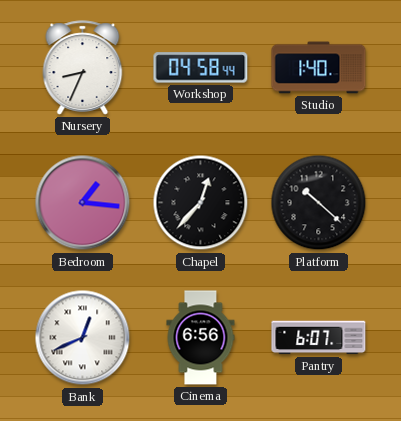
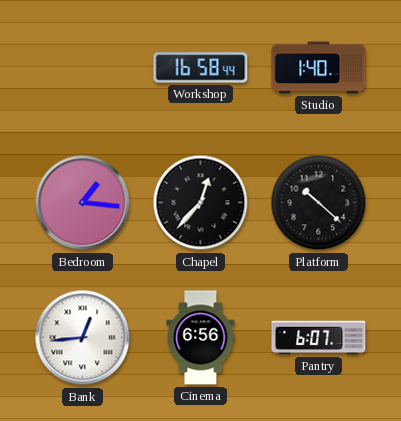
Nursery: 8:34 -> none
Workshop: 04:58 -> 16:58
Bank: 12:41 -> 12:44
